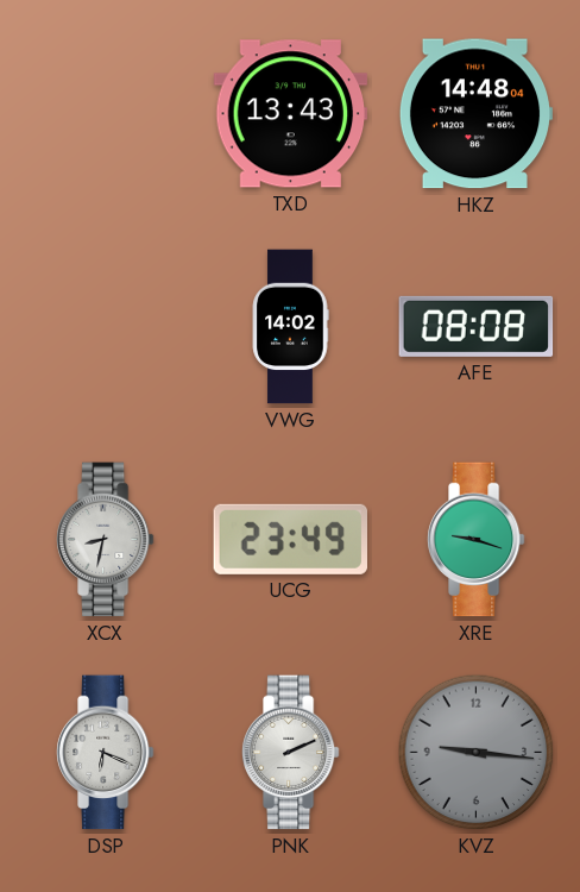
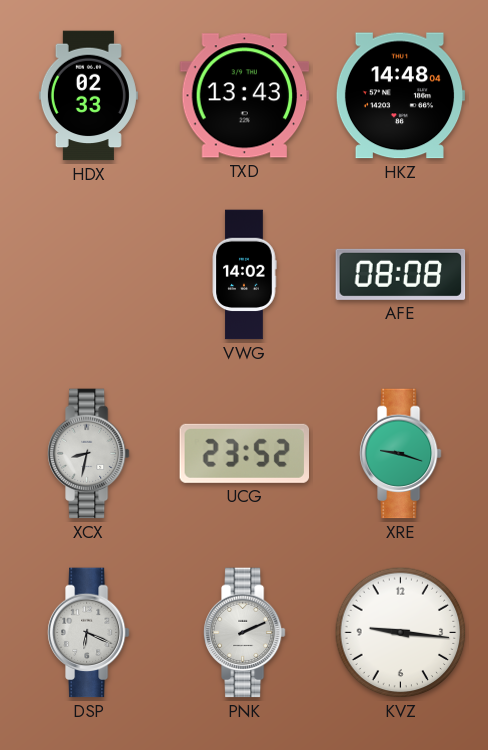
HDX: none -> 02:33
UCG: 23:49 -> 23:52
KVZ dial: grey -> white
